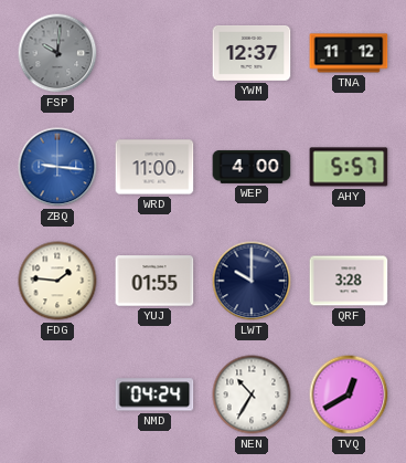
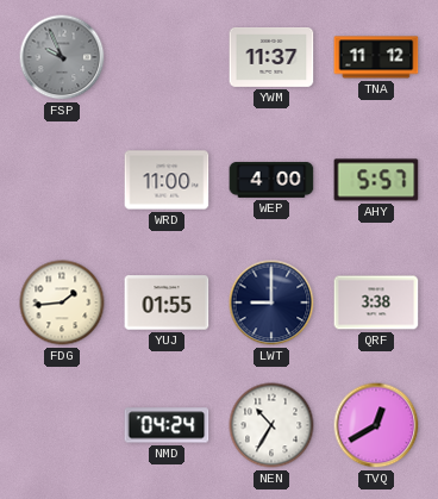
FSP: 10:01 -> 9:56
YWM: 12:37 -> 11:37
ZBQ: 9:16 -> none
FDG: 1:46 -> 1:44
LWT: 10:00 -> 9:00
QRF: 3:28 -> 3:38
